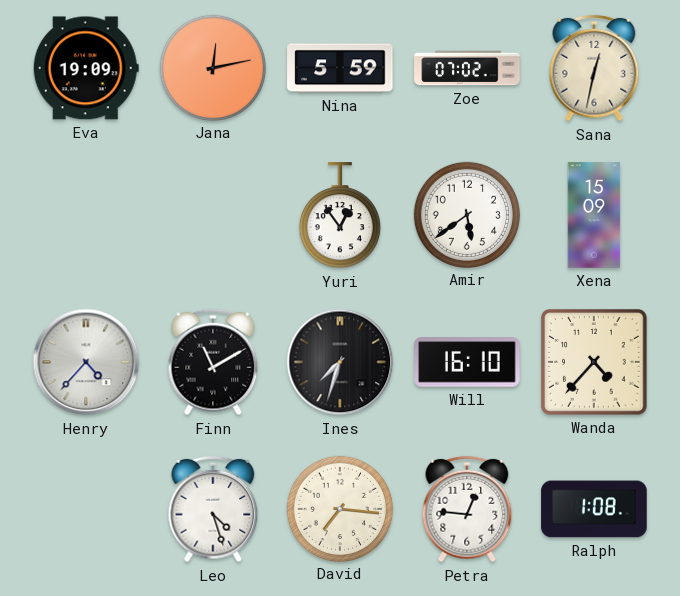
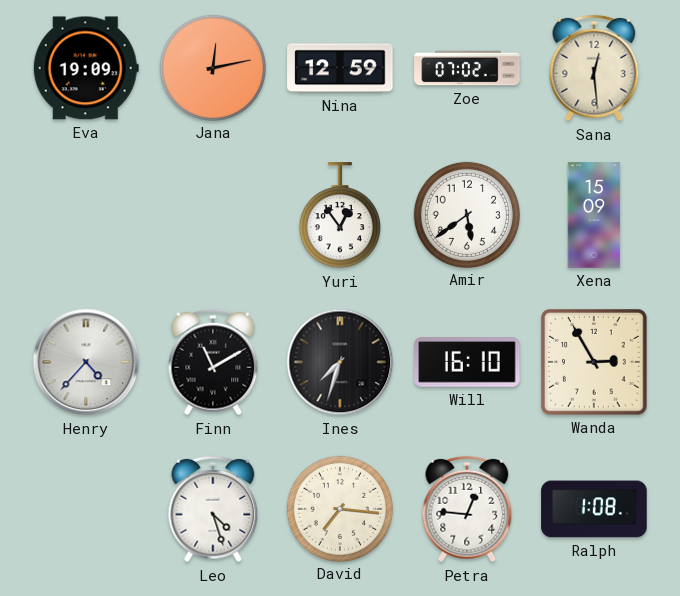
Nina: 5:59 -> 12:59
Sana: 12:32 -> 12:29
Wanda: 4:37 -> 2:55
